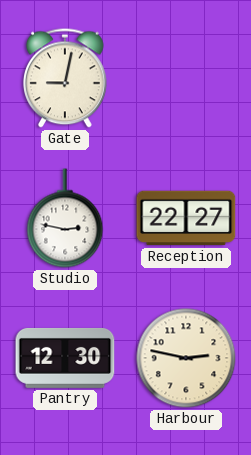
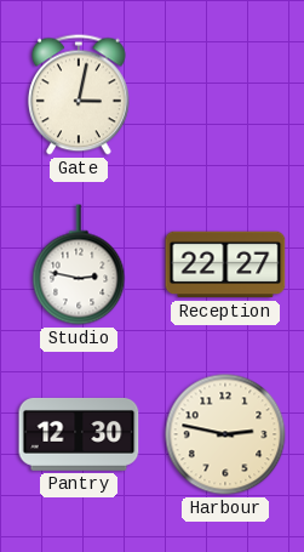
Gate: 9:02 -> 3:02
